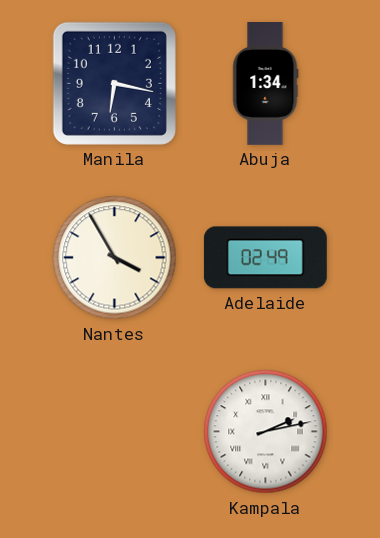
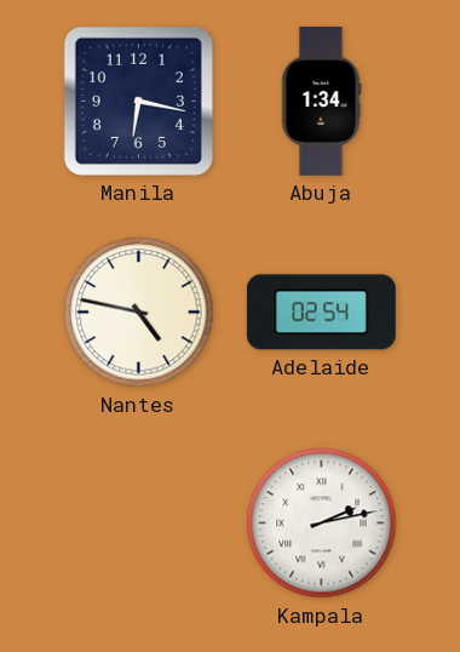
Nantes: 3:55 -> 4:47
Adelaide: 02:49 -> 02:54
